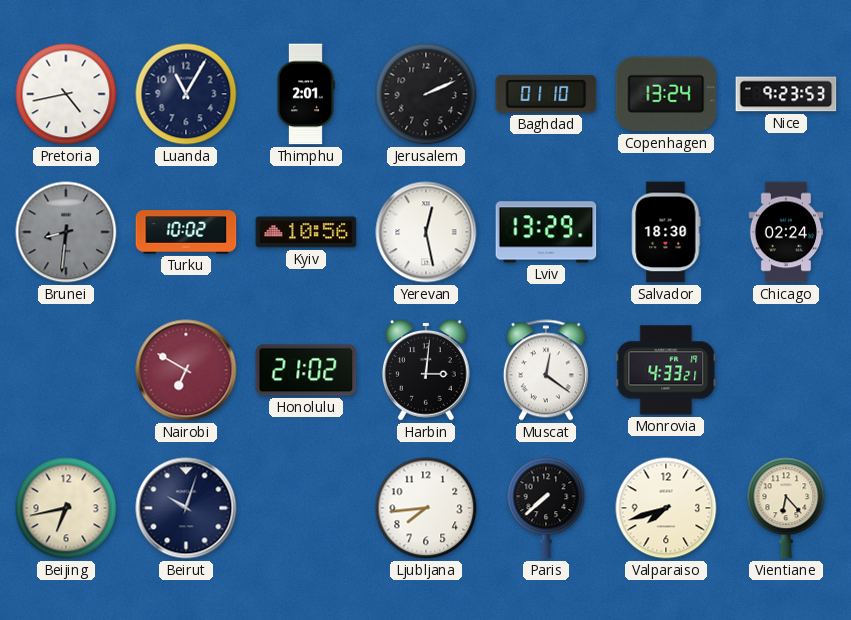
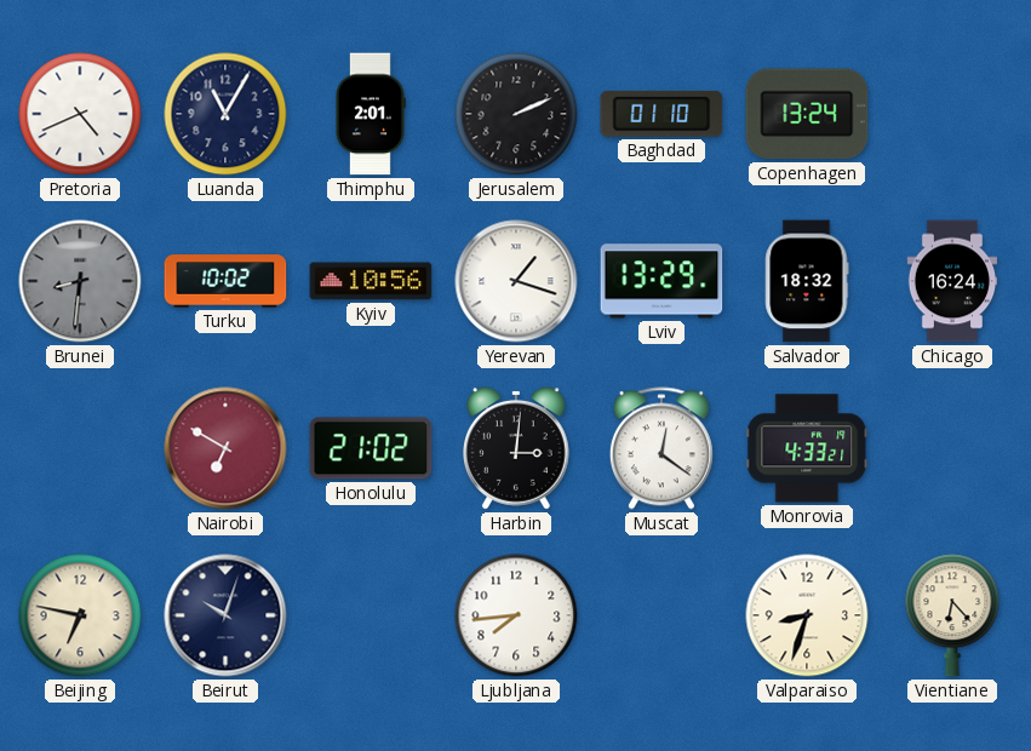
Pretoria: 4:43 -> 4:41
Nice: 9:23 -> none
Yerevan: 12:28 -> 1:18
Salvador: 18:30 -> 18:32
Chicago: 02:24 -> 16:24
Beijing: 6:43 -> 6:47
Paris: 7:38 -> none
Valparaiso: 7:42 -> 8:33
